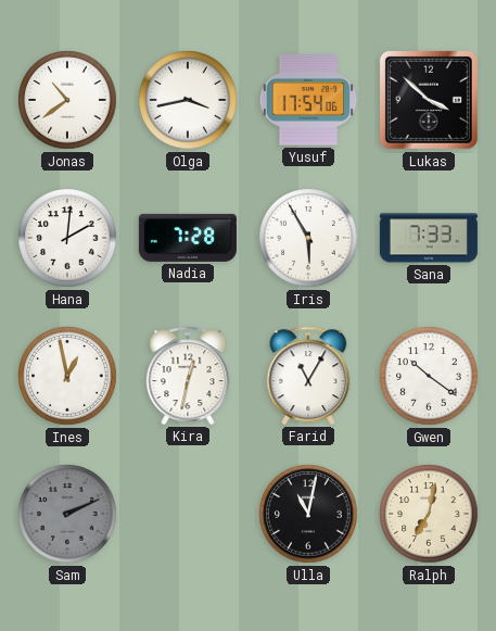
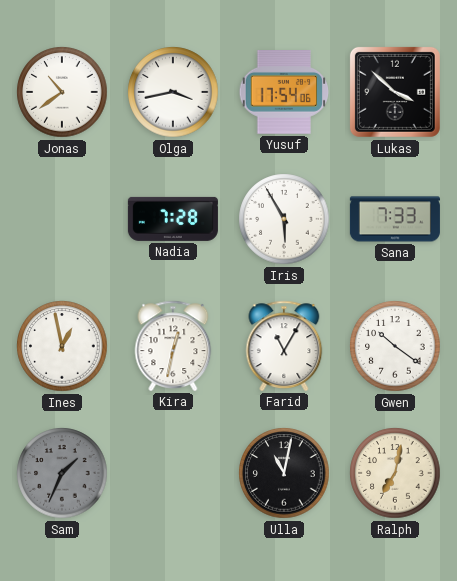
Hana: 2:01 -> none
Sam: 2:11 -> 1:34
